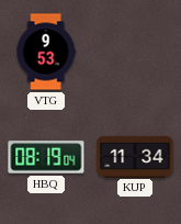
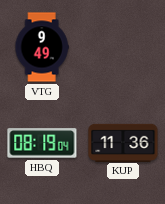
VTG: 9:53 -> 9:49
KUP: 11:34 -> 11:36
